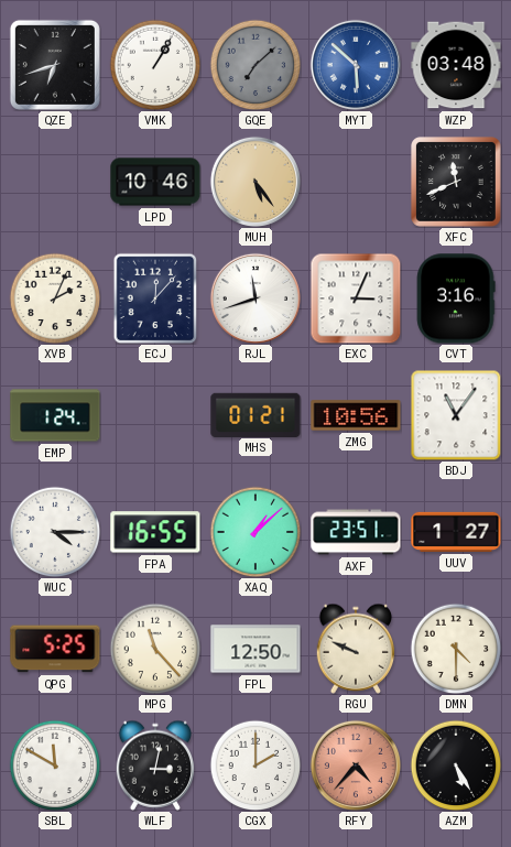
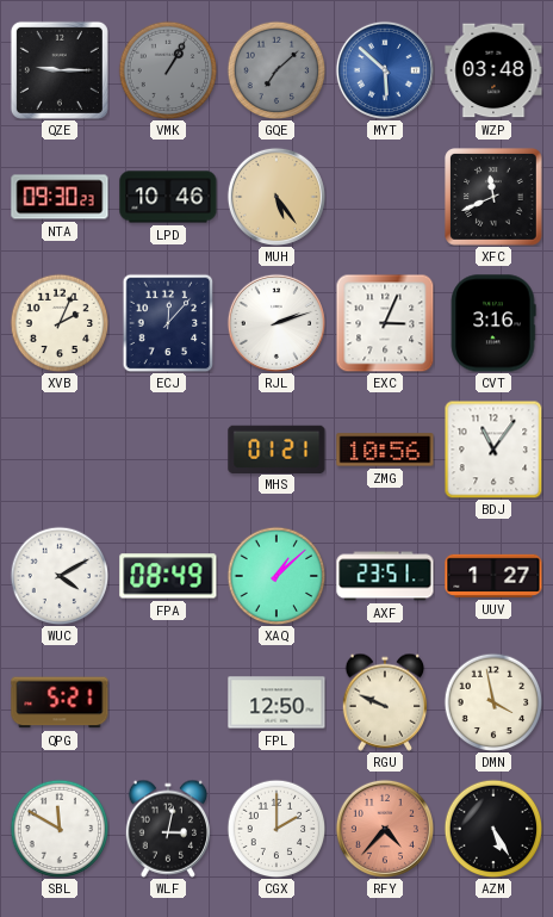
QZE: 6:42 -> 9:15
VMK dial: white -> grey
NTA: none -> 09:30
RJL: 11:42 -> 2:12
EMP: 1:24 -> none
WUC: 4:15 -> 4:10
FPA: 16:55 -> 08:49
QPG: 5:25 -> 5:21
MPG: 11:23 -> none
DMN: 4:30 -> 3:58
